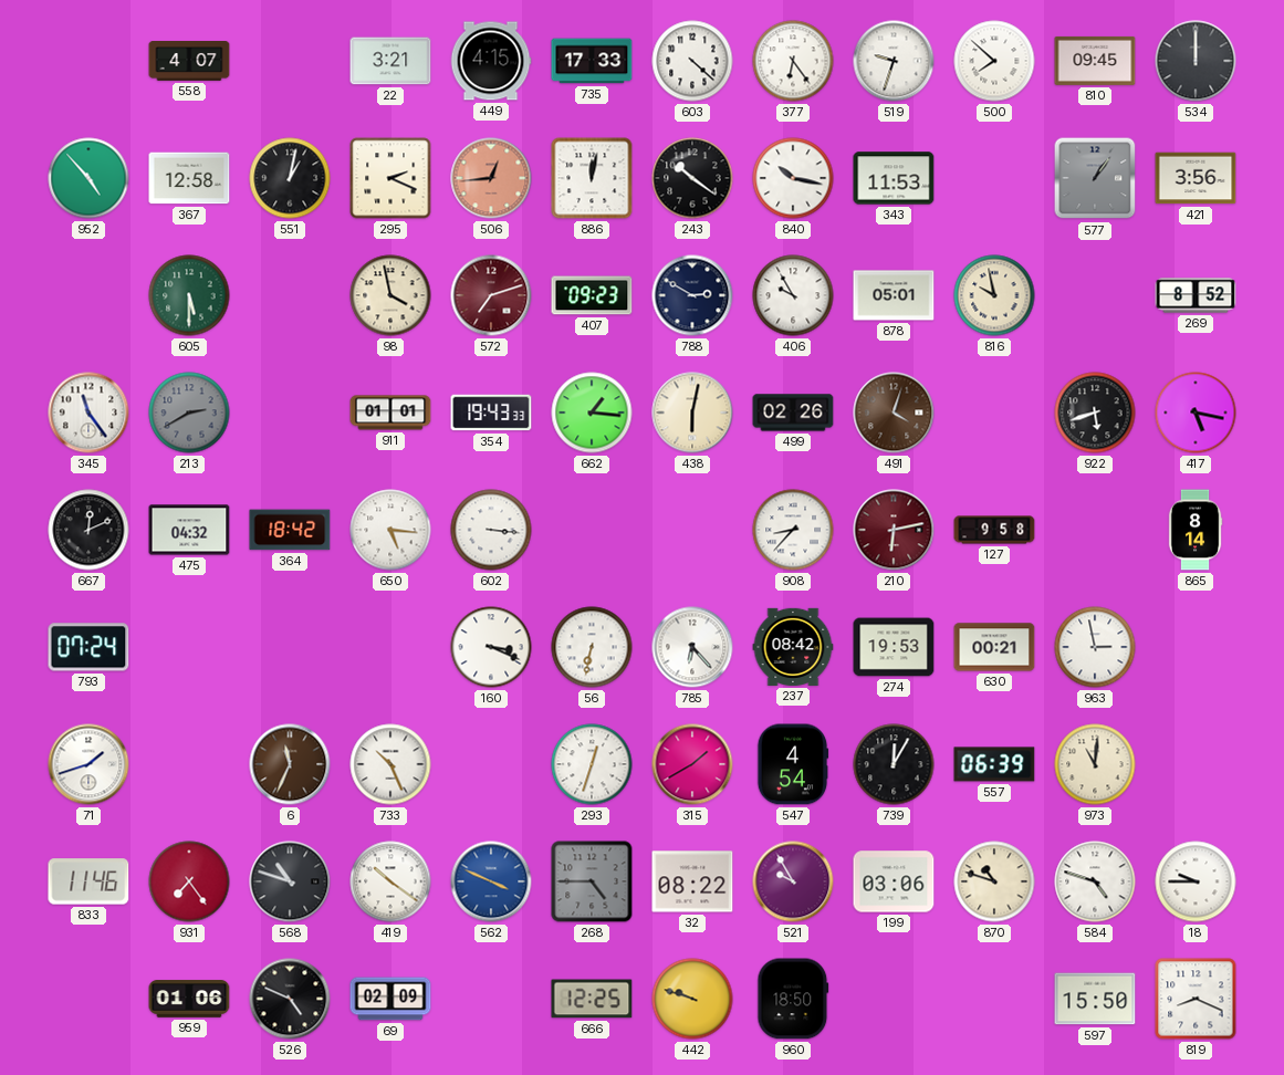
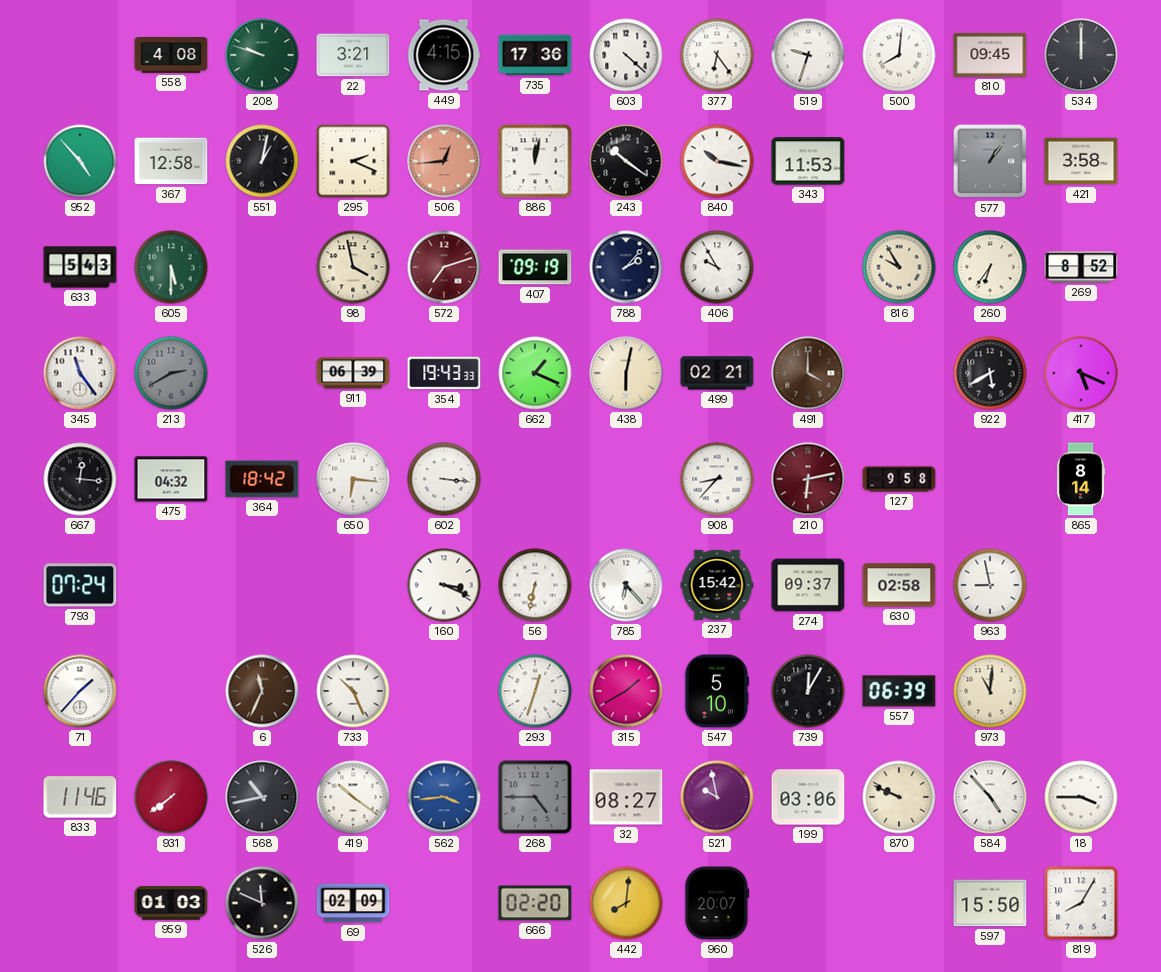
558: 4:07 -> 4:08
208: none -> 9:48
735: 17:33 -> 17:36
500: 7:52 -> 8:01
421: 3:56 -> 3:58
633: none -> 5:43
407: 09:23 -> 09:19
788: 2:50 -> 2:07
878: 05:01 -> none
816: 9:58 -> 9:55
260: none -> 6:36
911: 01:01 -> 06:39
662: 1:16 -> 1:19
499: 02:26 -> 02:21
491: 4:03 -> 4:00
922: 5:42 -> 5:40
417: 5:17 -> 5:19
667: 12:11 -> 12:16
650: 5:16 -> 6:16
237: 08:42 -> 15:42
274: 19:53 -> 09:37
630: 00:21 -> 02:58
963: 2:58 -> 8:58
71: 1:42 -> 1:37
547: 4:54 -> 5:10
931: 7:24 -> 7:39
568: 10:48 -> 10:43
562: 3:49 -> 3:44
32: 08:22 -> 08:27
521: 9:55 -> 9:58
870: 10:48 -> 9:49
584: 4:48 -> 4:53
18: 9:45 -> 3:45
959: 01:06 -> 01:03
526: 4:49 -> 11:49
666: 12:25 -> 02:20
442: 9:48 -> 8:01
960: 18:50 -> 20:07
819: 8:19 -> 8:05
